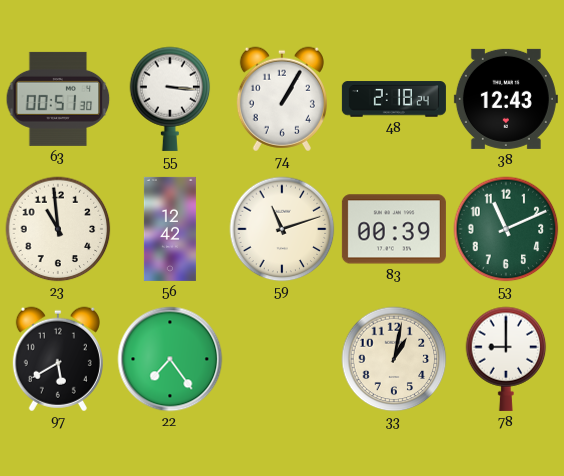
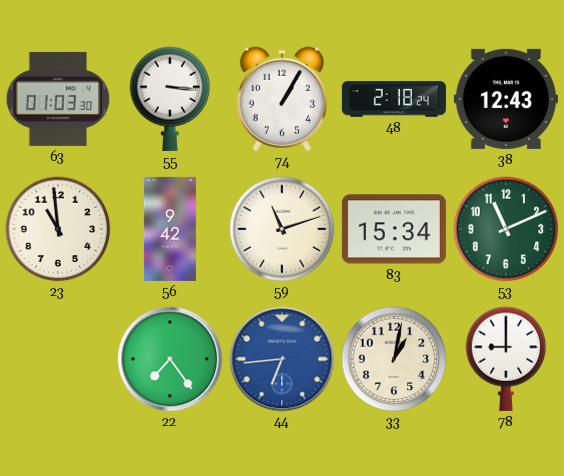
63: 00:51 -> 01:03
56: 12:42 -> 9:42
83: 00:39 -> 15:34
97: 5:40 -> none
44: none -> 6:44
